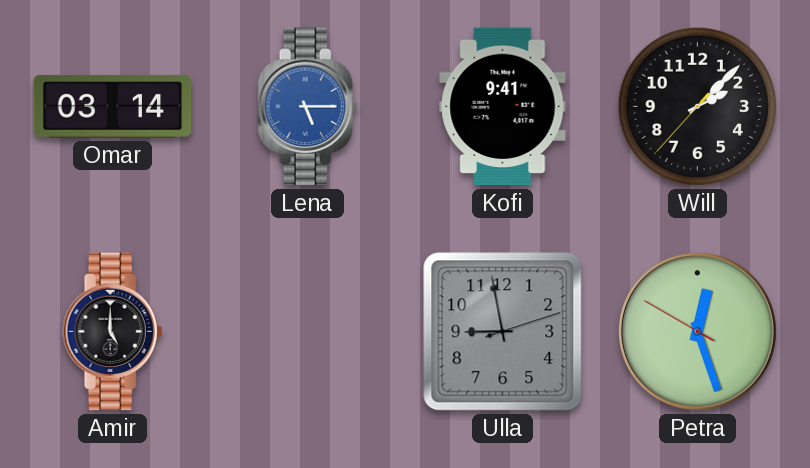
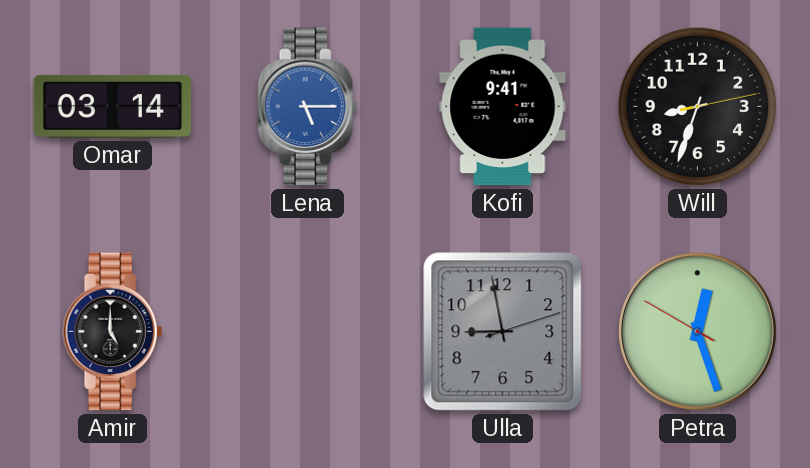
Will: 2:07 -> 8:33
